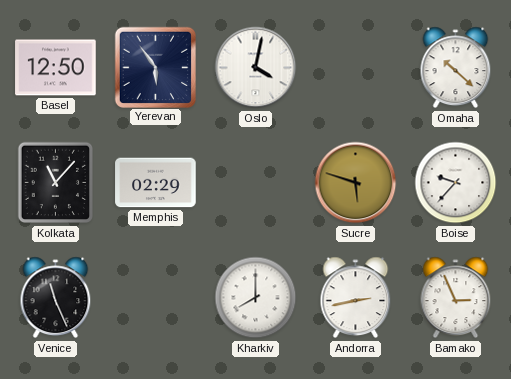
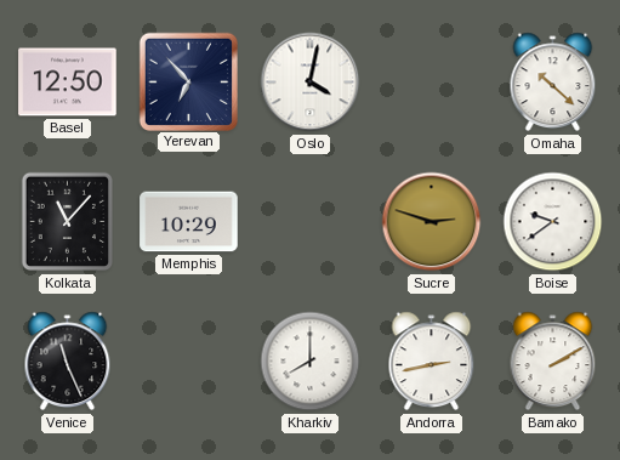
Yerevan: 5:54 -> 6:53
Memphis: 02:29 -> 10:29
Sucre: 5:48 -> 2:48
Boise: 9:37 -> 9:39
Bamako: 2:56 -> 2:10
